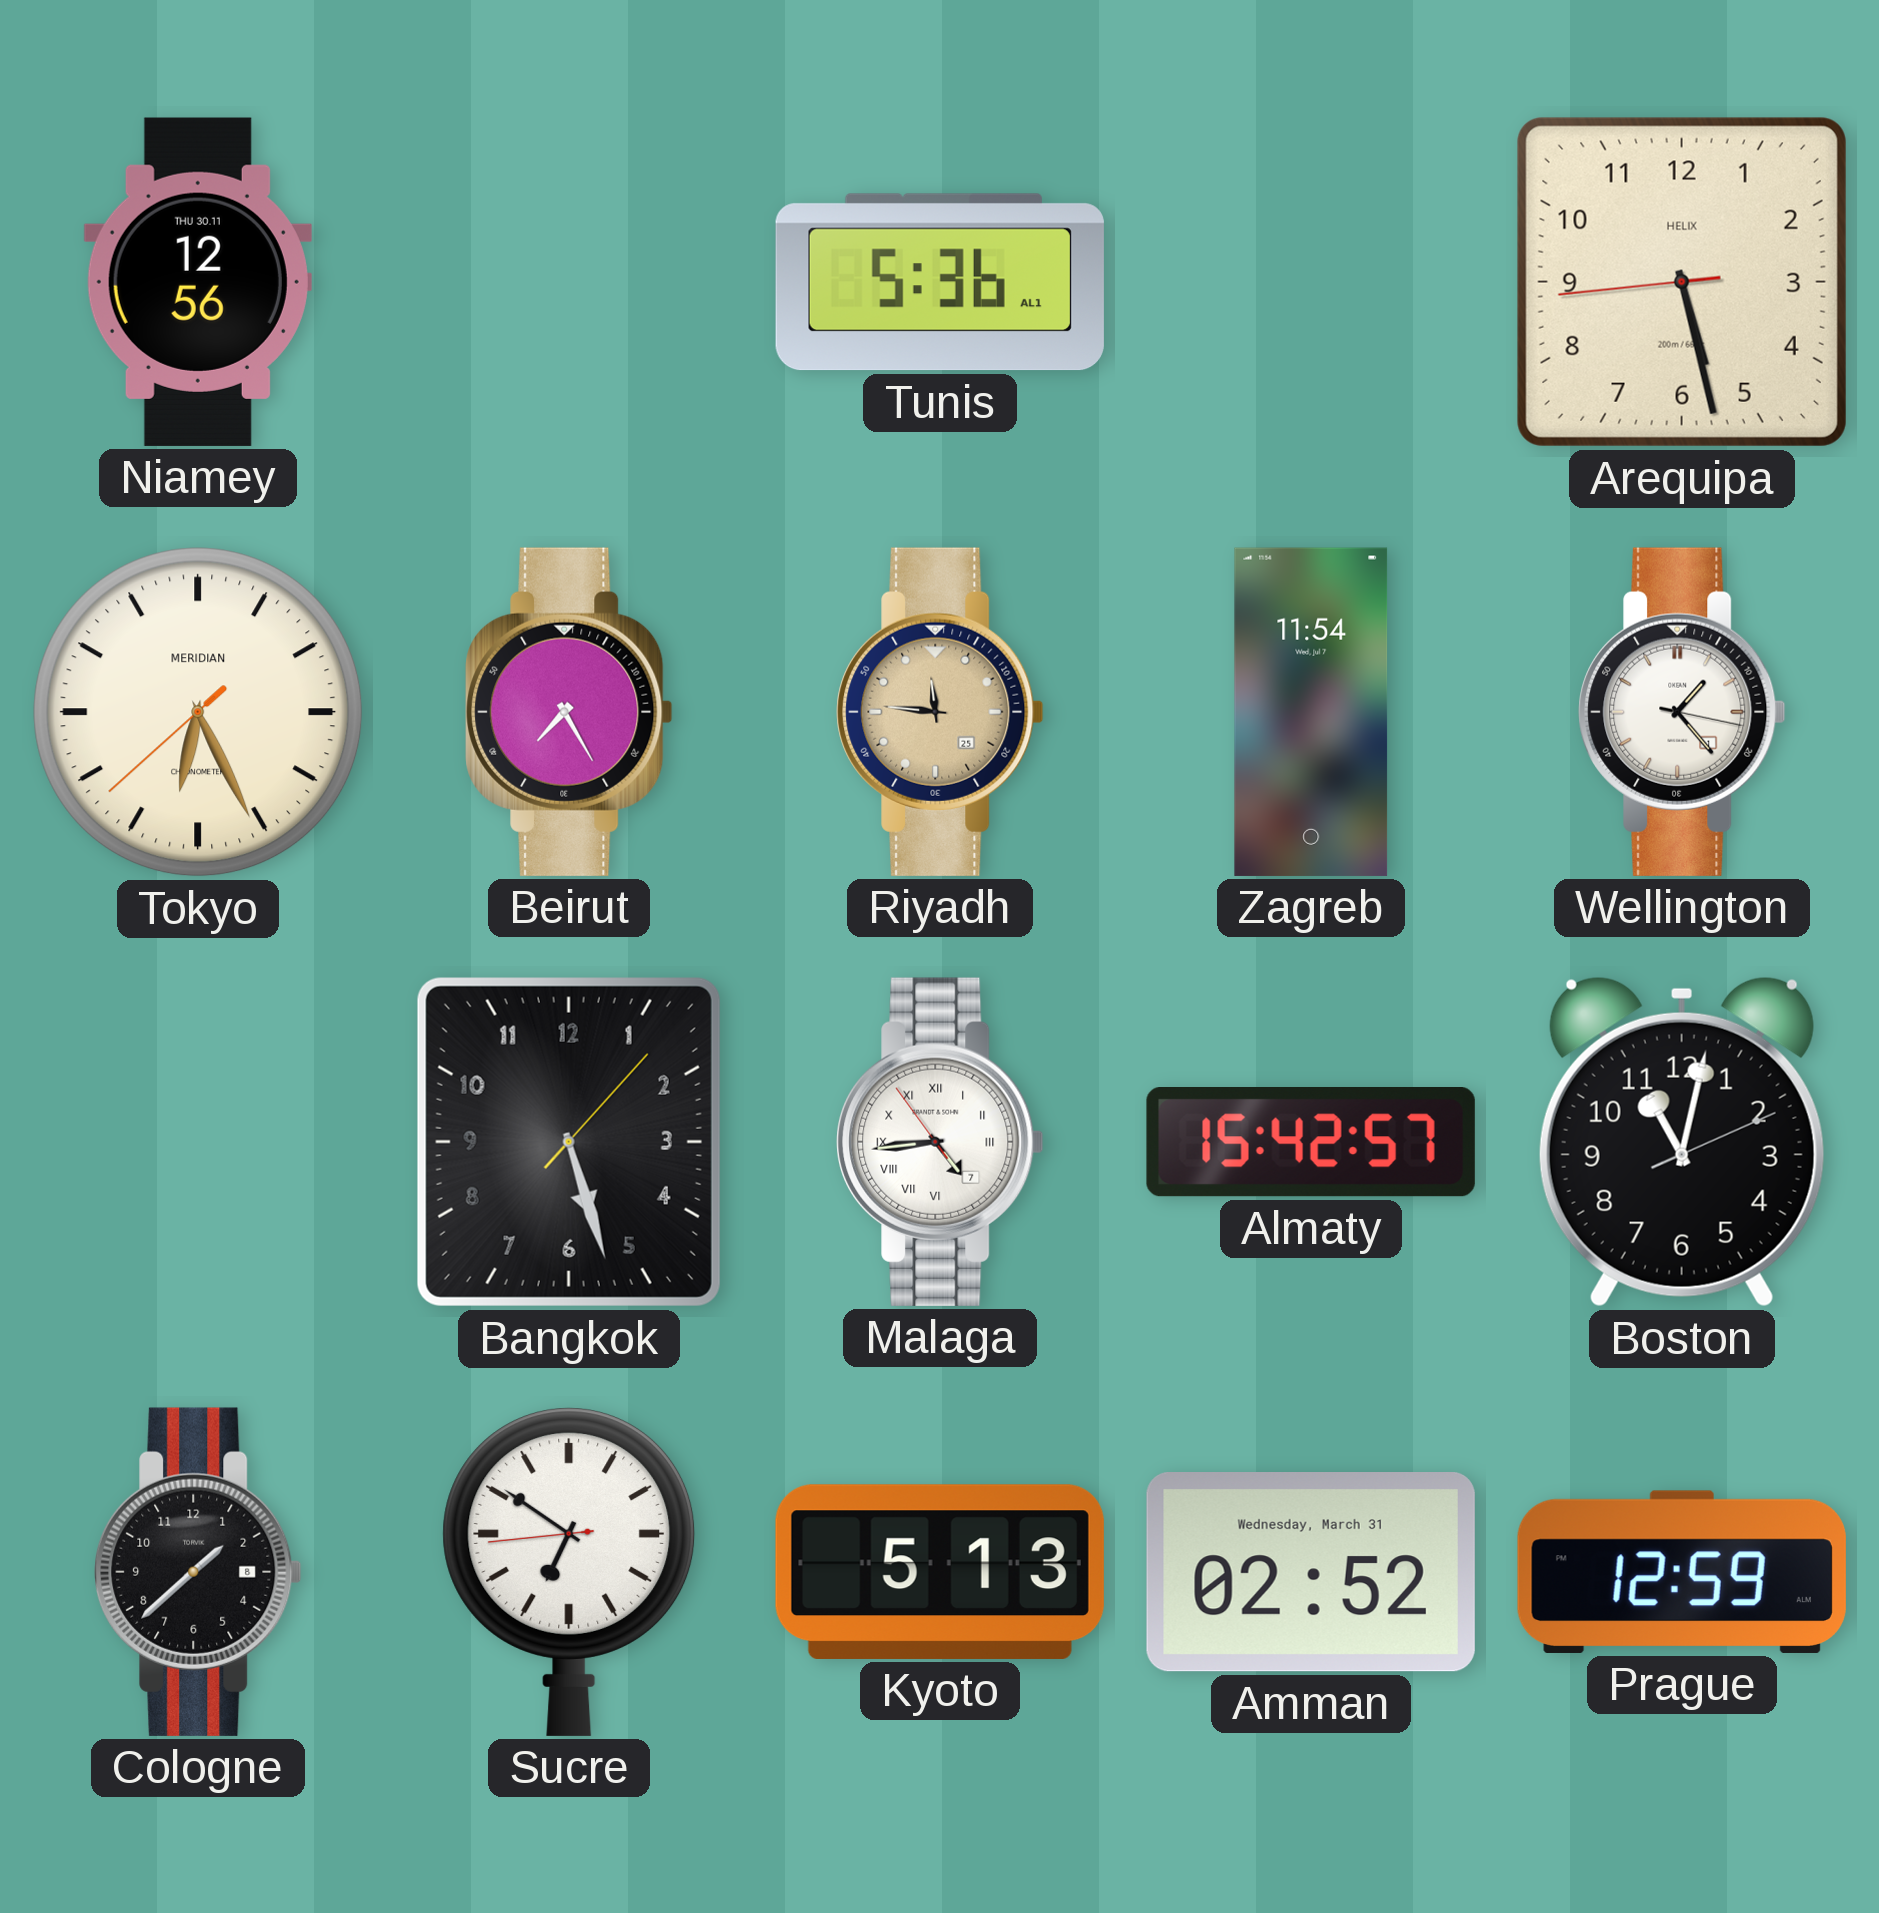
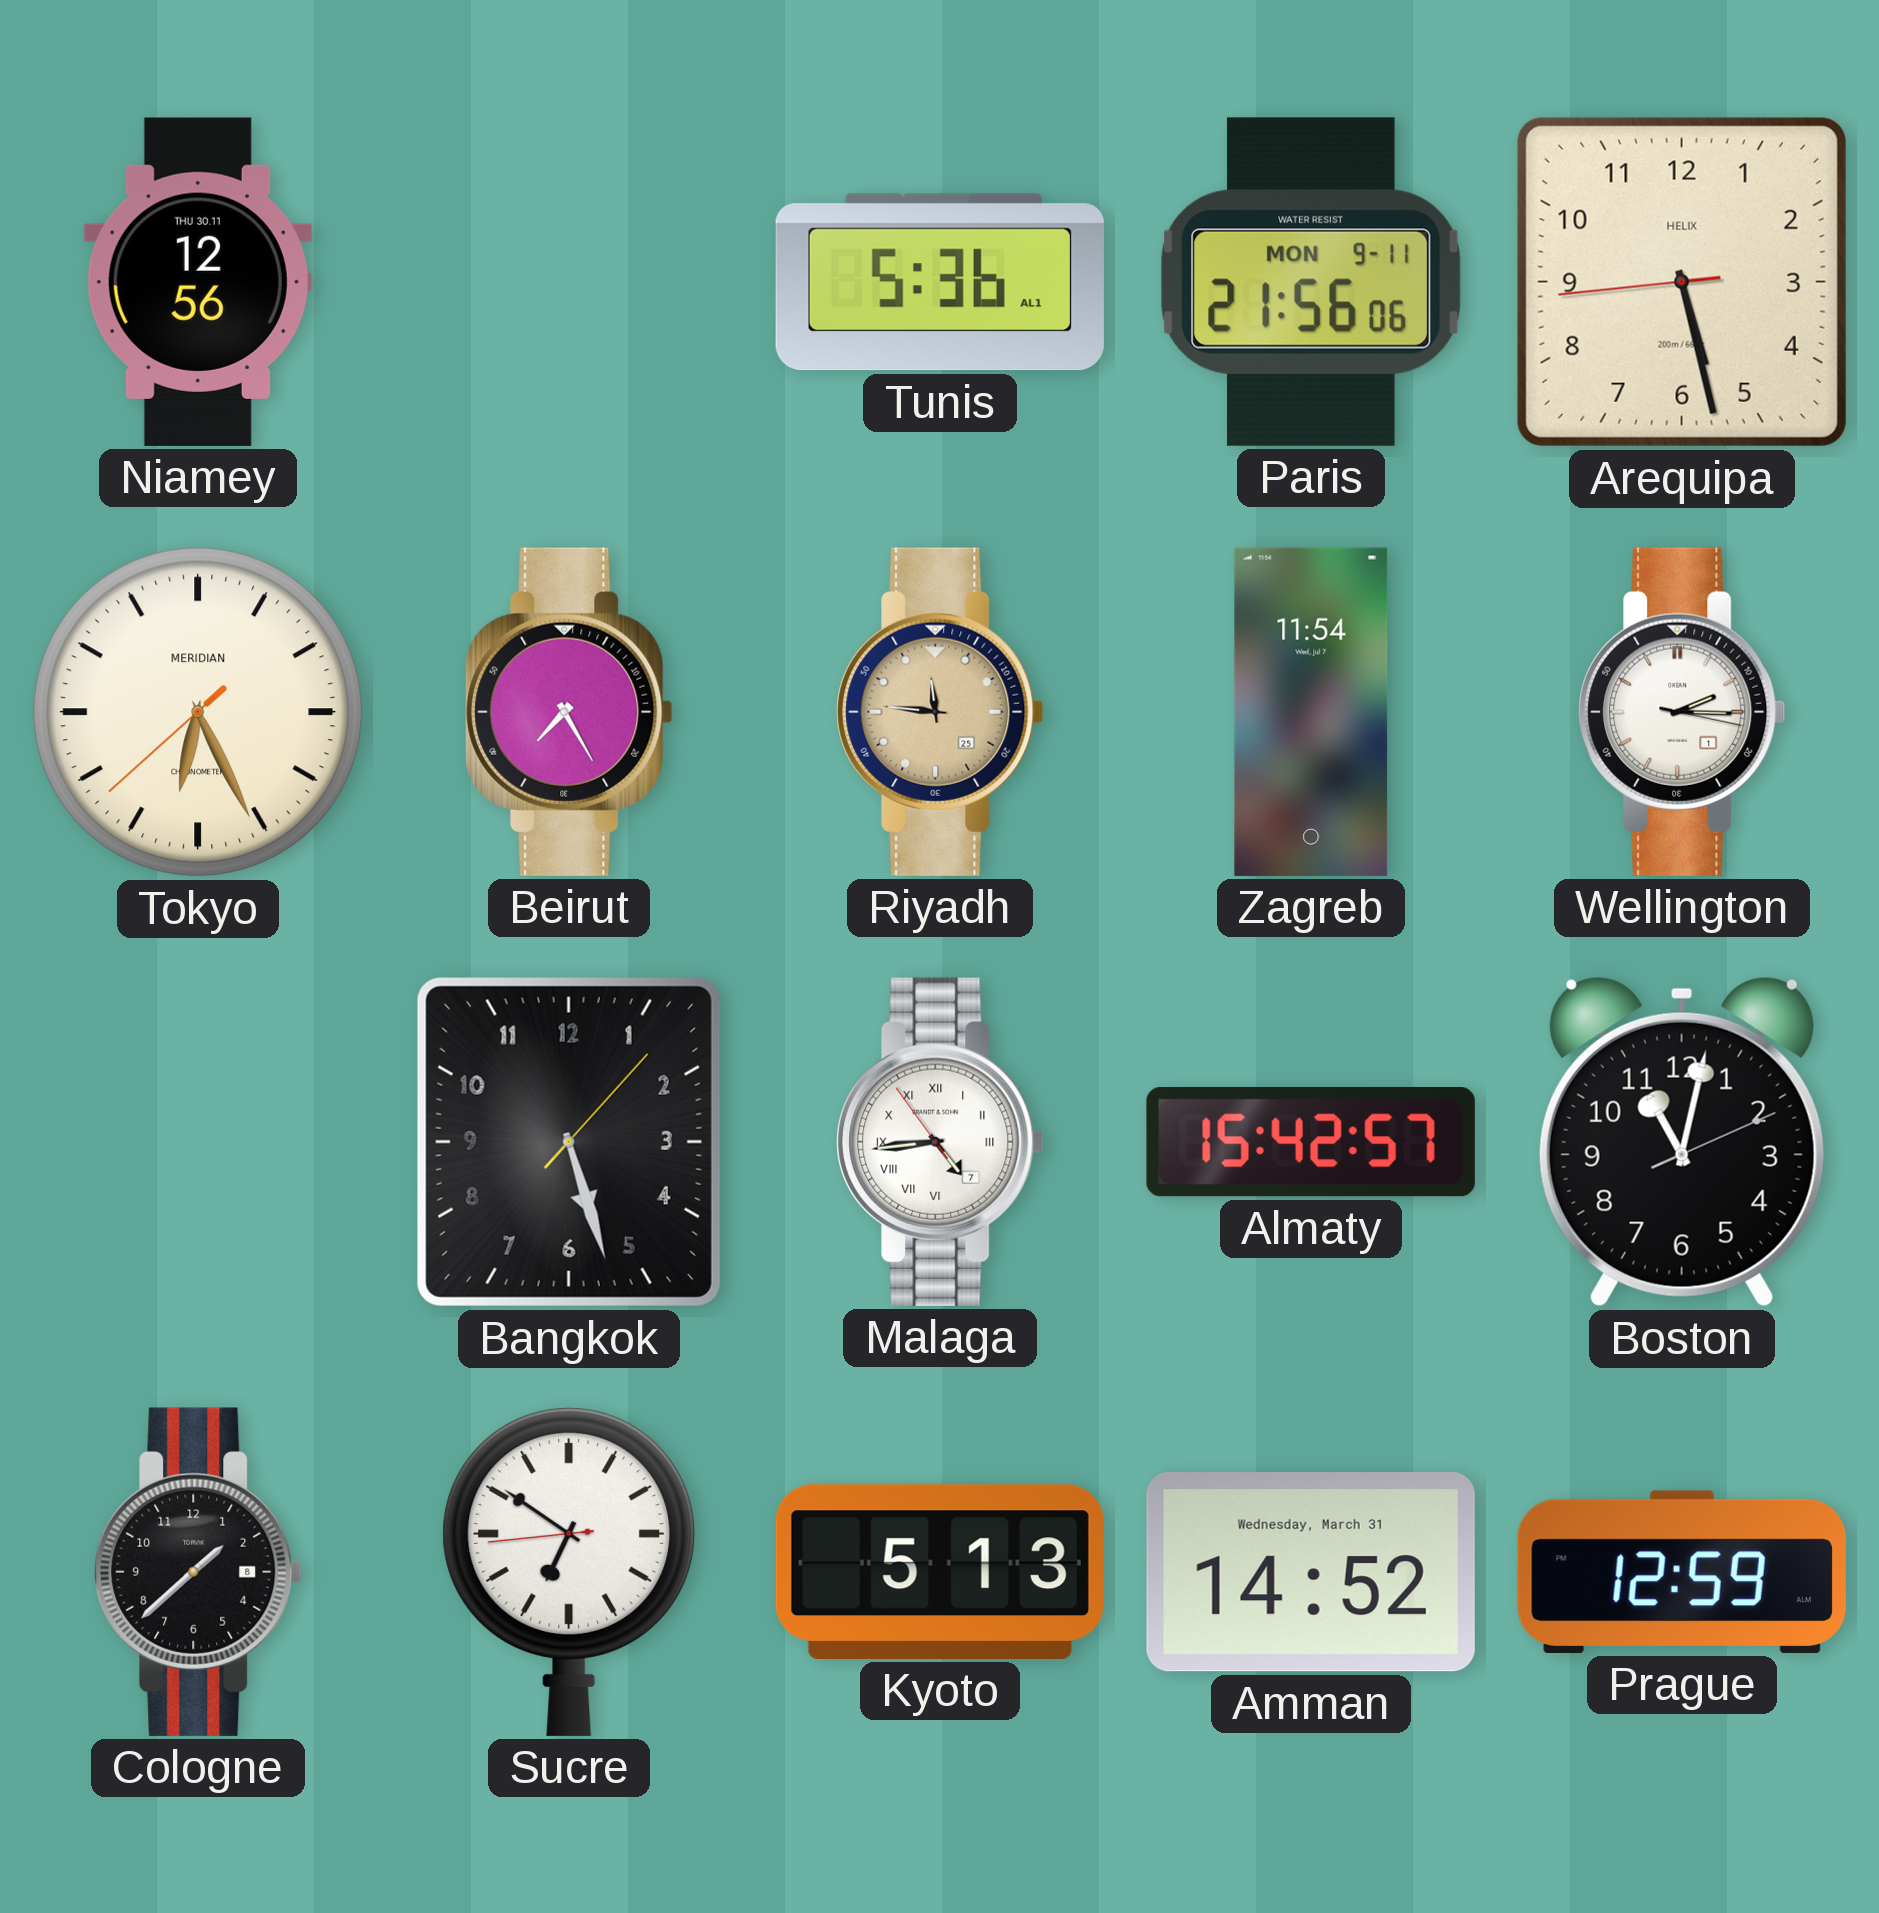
Paris: none -> 21:56
Wellington: 1:23 -> 2:15
Amman: 02:52 -> 14:52
